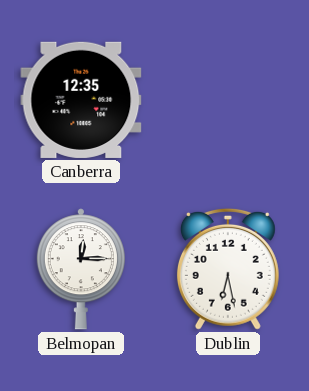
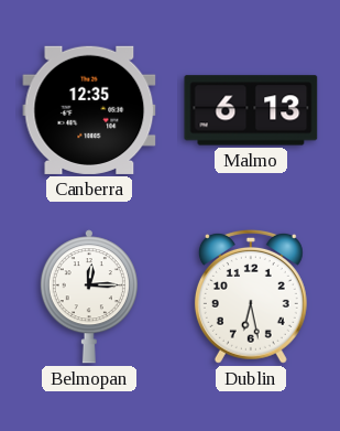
Malmo: none -> 6:13
